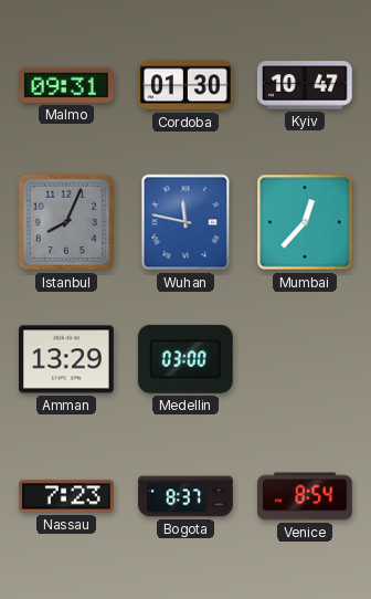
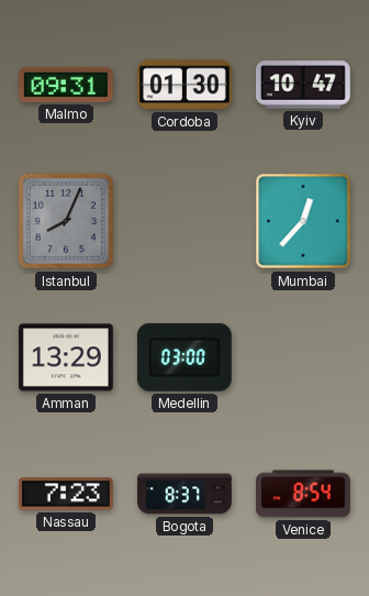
Wuhan: 11:47 -> none
